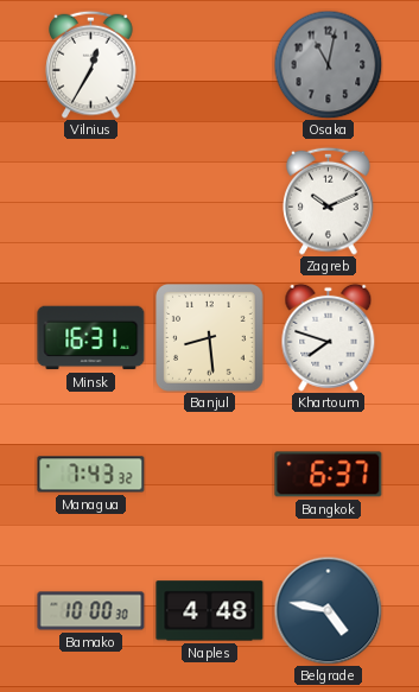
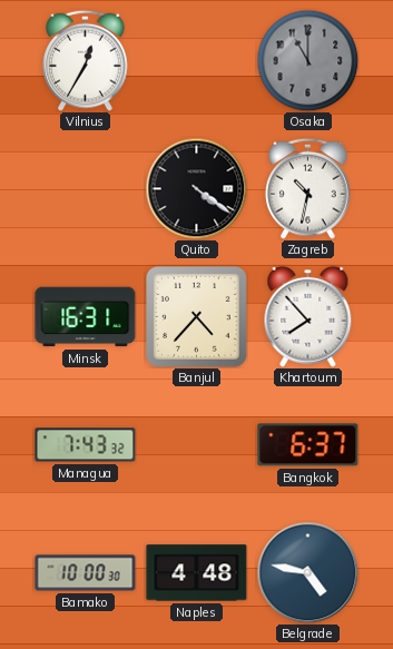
Osaka: 11:02 -> 11:00
Quito: none -> 4:21
Zagreb: 10:11 -> 10:32
Banjul: 8:29 -> 4:37
Khartoum: 7:48 -> 7:53
